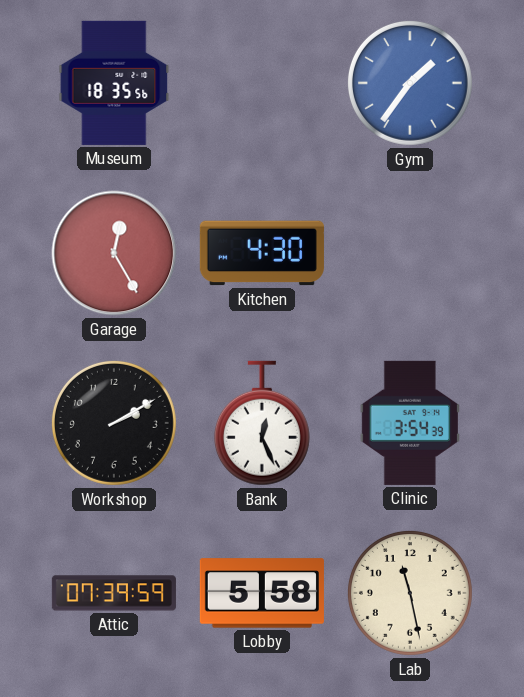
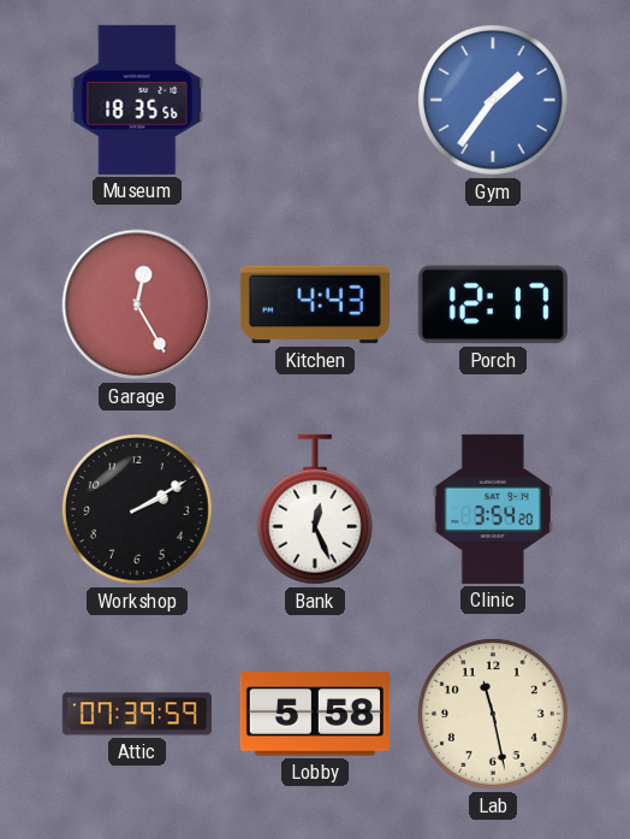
Kitchen: 4:30 -> 4:43
Porch: none -> 12:17
Clinic: 3:54:39 -> 3:54:20
